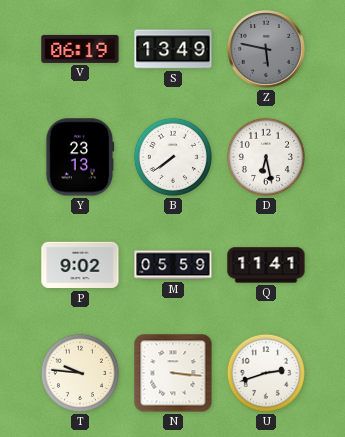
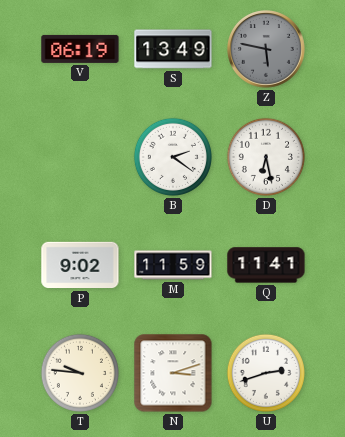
Y: 23:13 -> none
B: 7:39 -> 2:21
M: 05:59 -> 11:59
N: 3:16 -> 3:12
